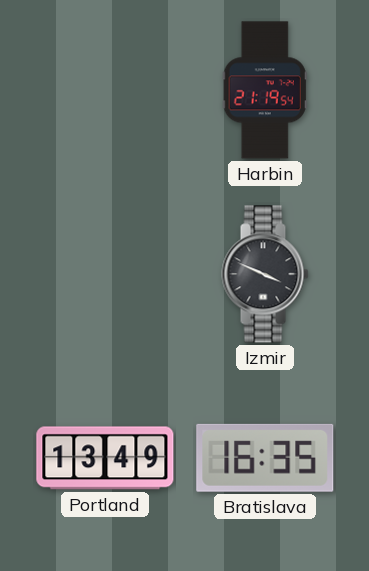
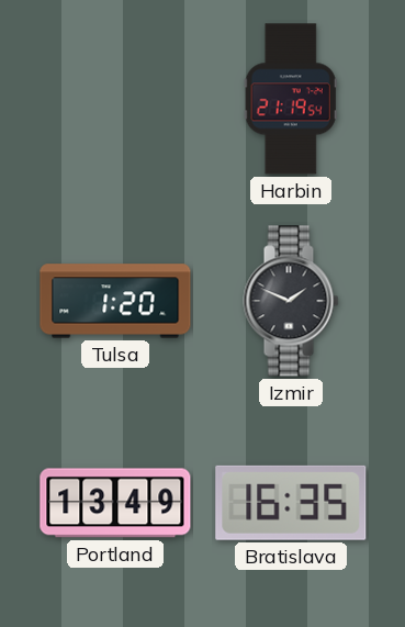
Tulsa: none -> 1:20
Izmir: 3:49 -> 1:49
